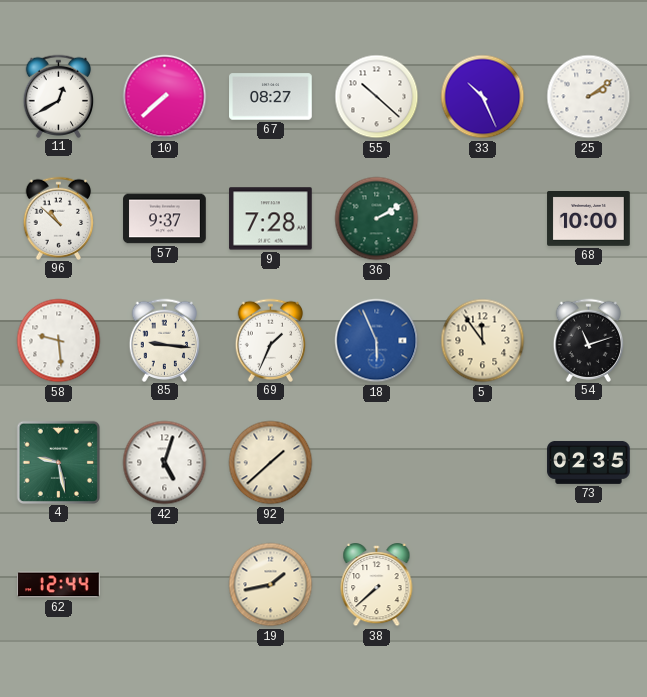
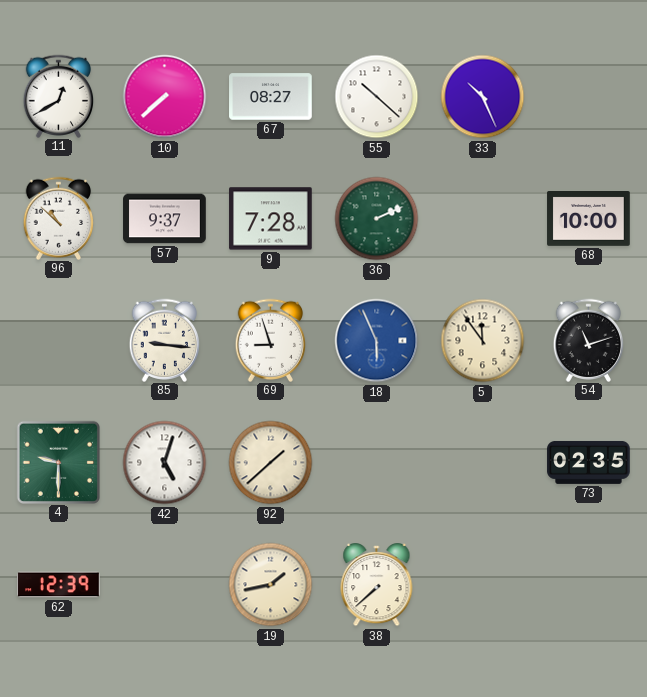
25: 2:09 -> none
36: 2:10 -> 2:11
58: 9:29 -> none
69: 1:34 -> 8:57
4: 9:28 -> 9:30
62: 12:44 -> 12:39
